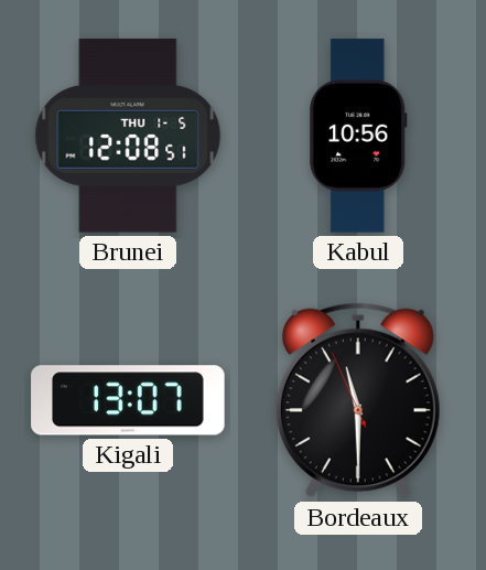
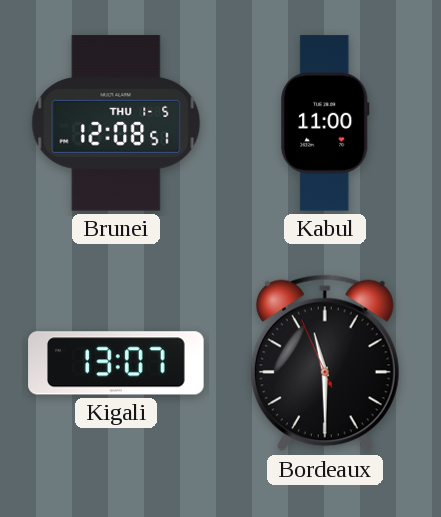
Kabul: 10:56 -> 11:00
